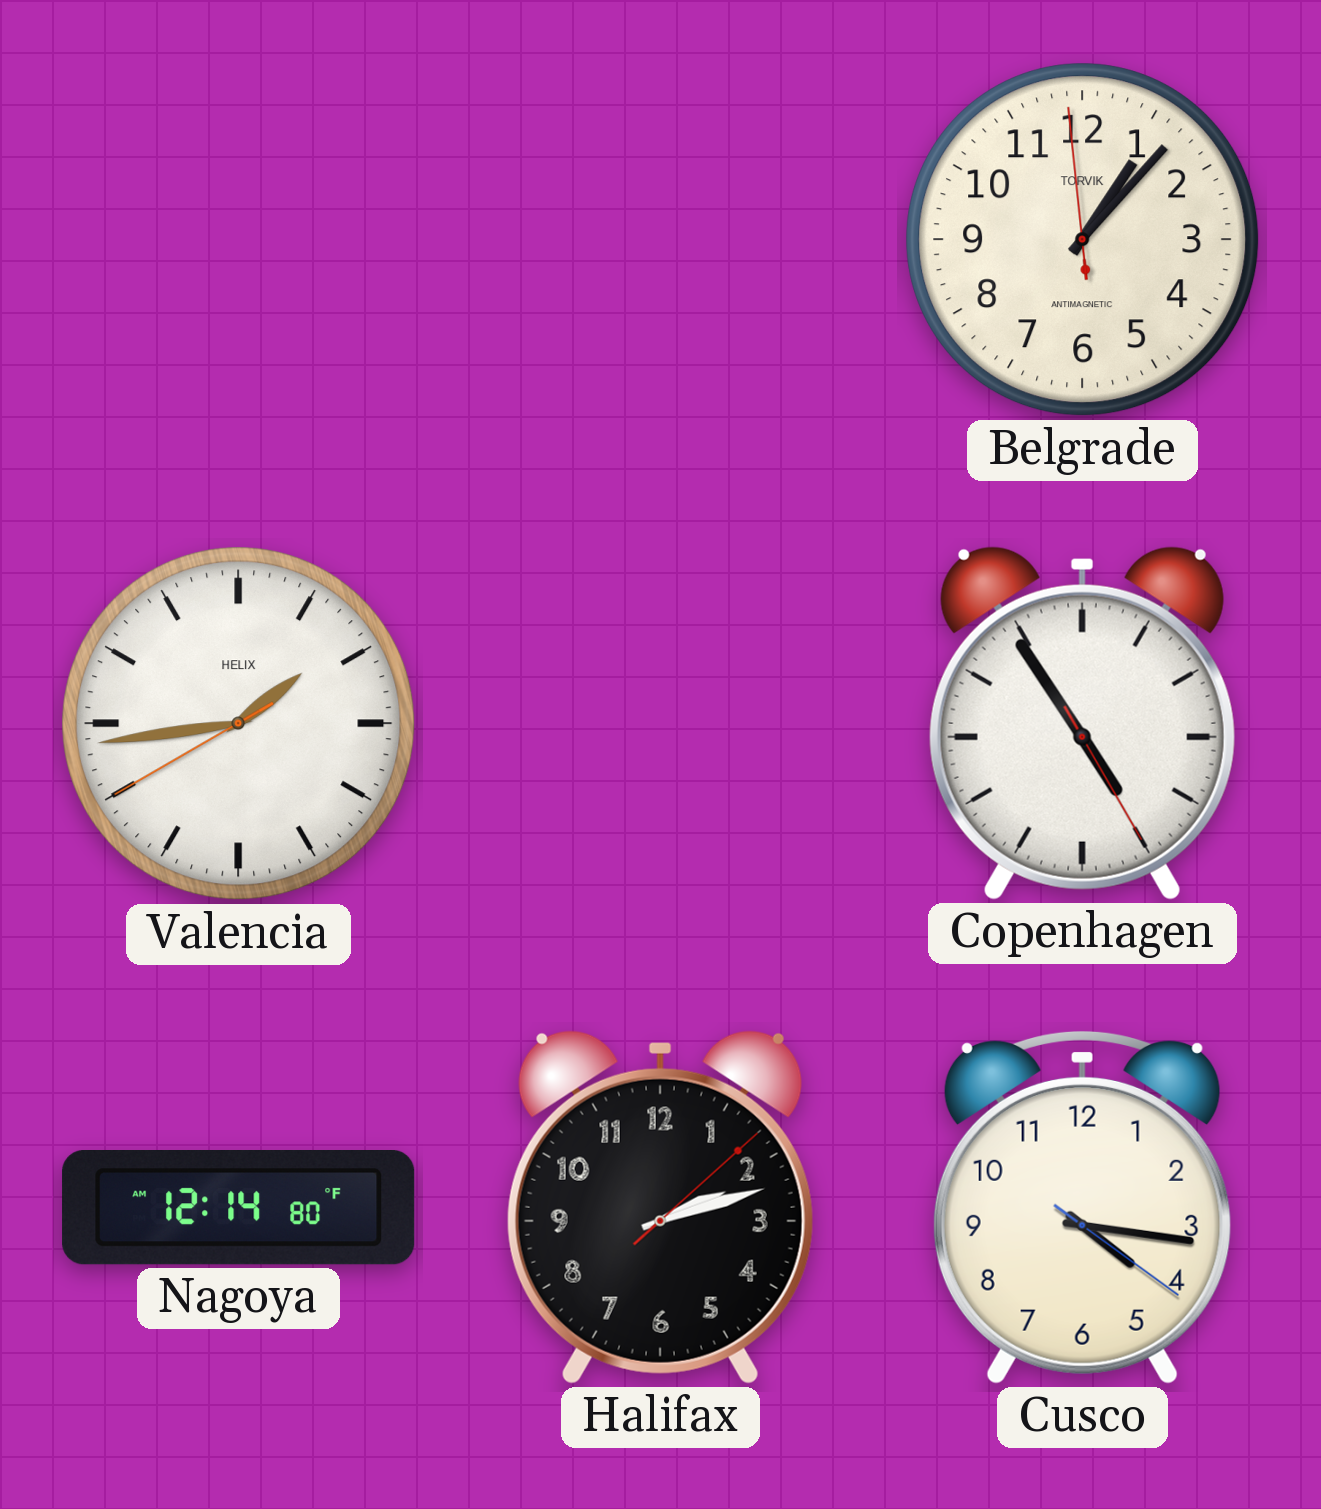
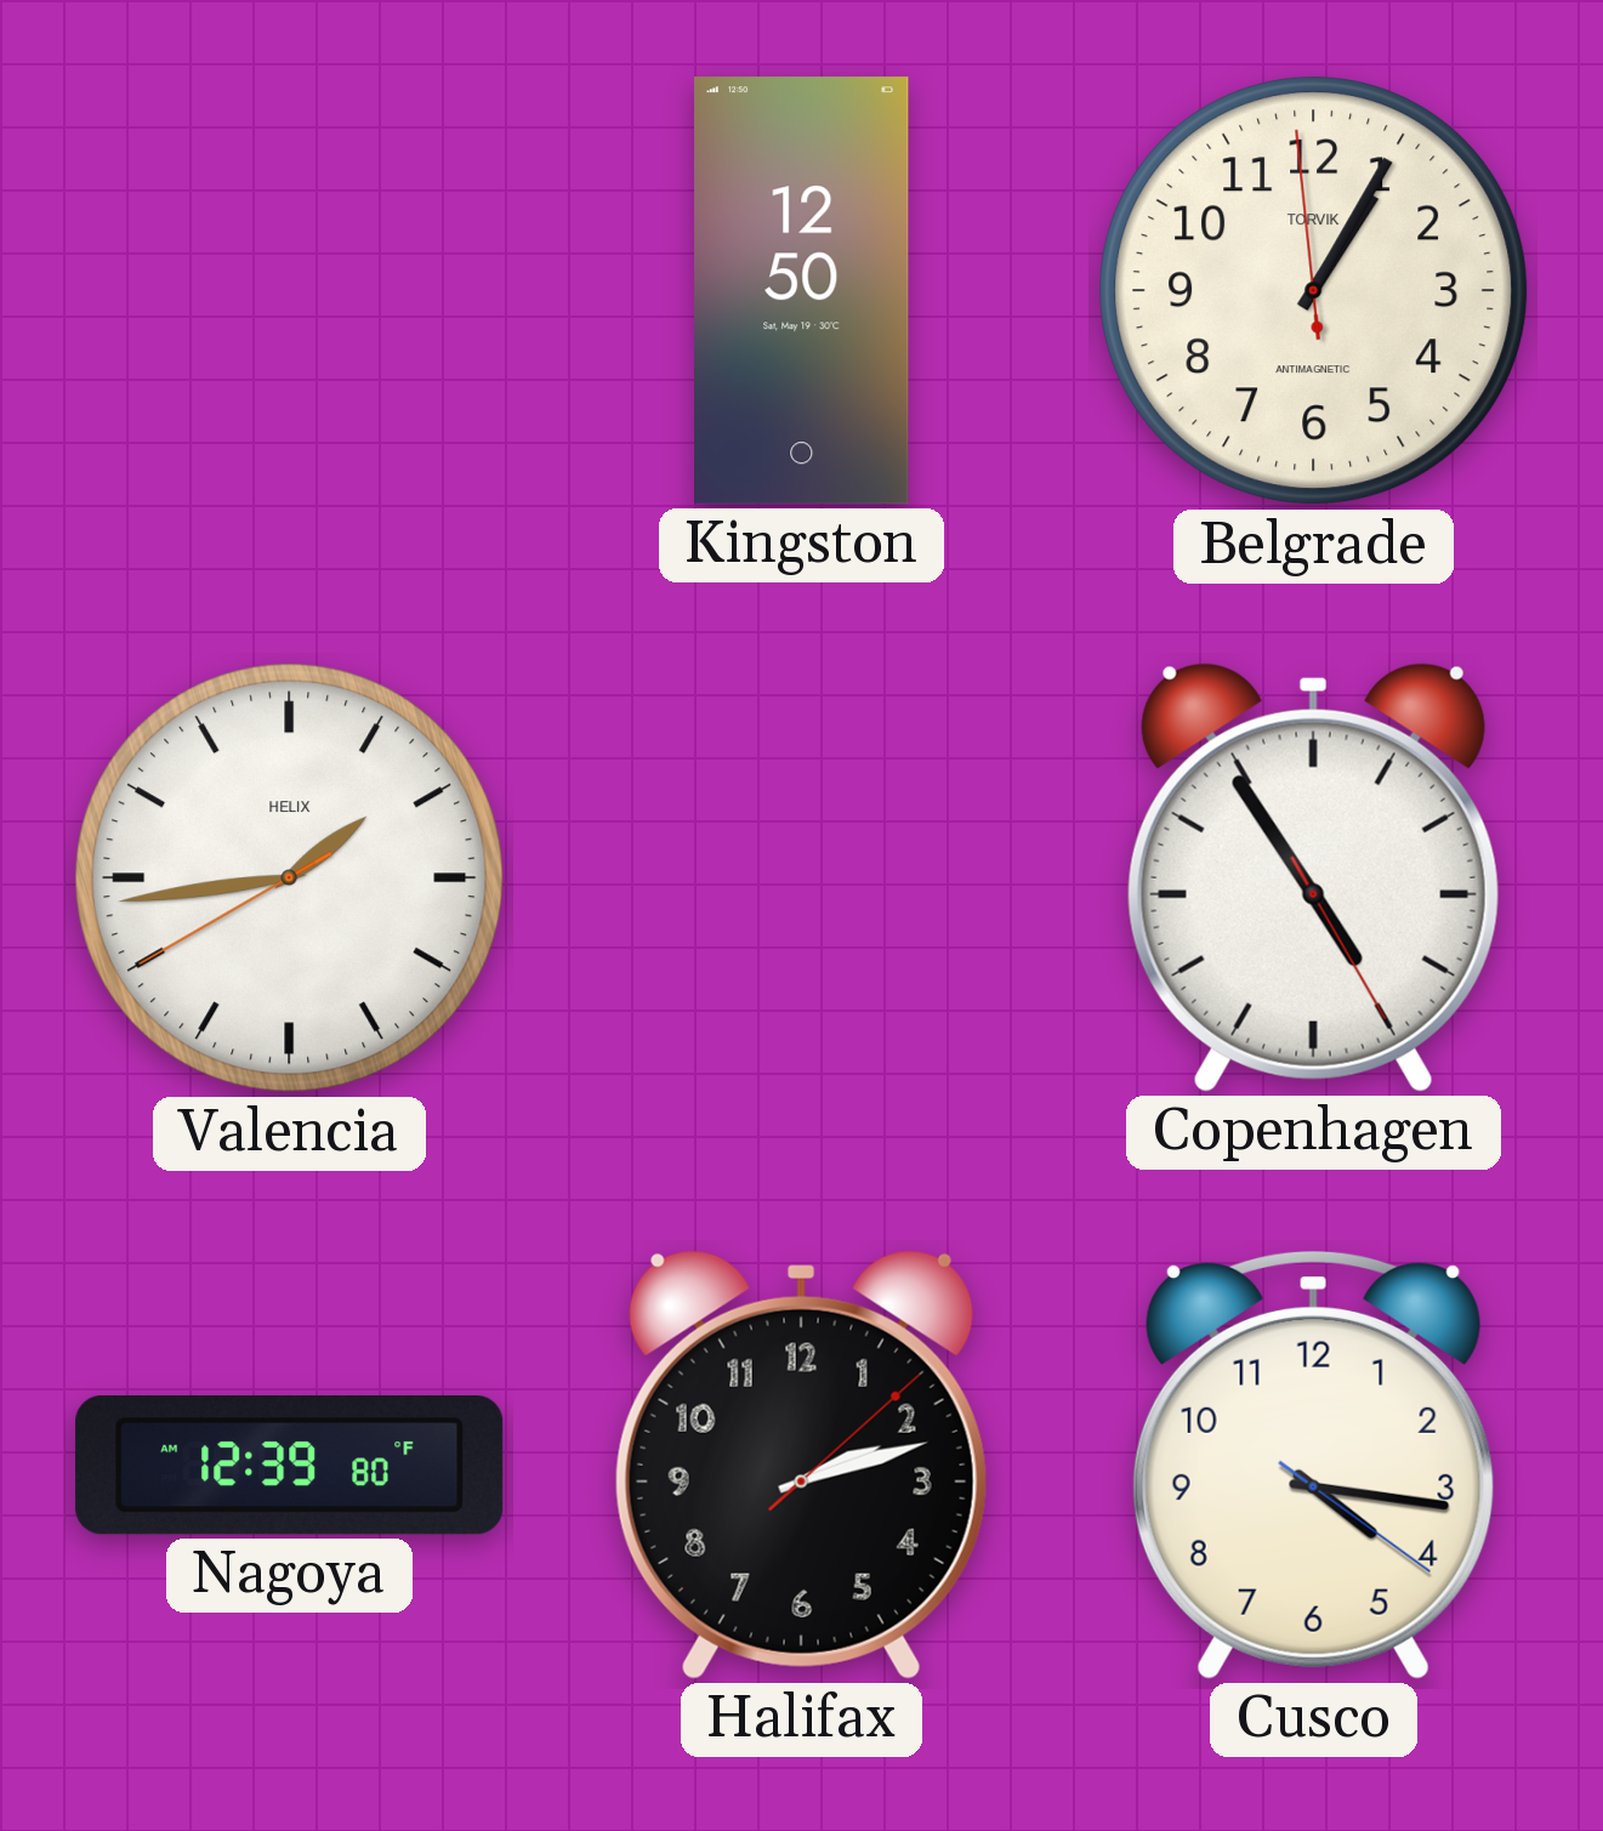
Kingston: none -> 12:50
Belgrade: 1:06 -> 1:04
Nagoya: 12:14 -> 12:39
